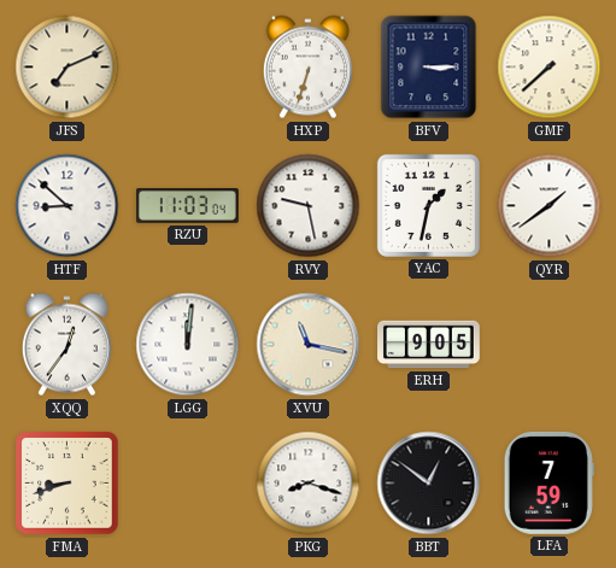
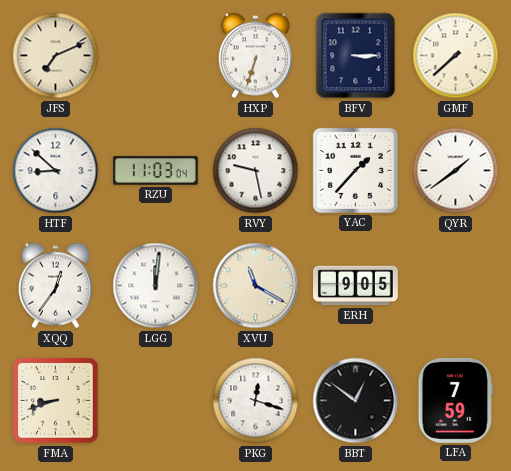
YAC: 1:32 -> 1:37
XVU: 11:17 -> 11:20
PKG: 8:18 -> 12:18
